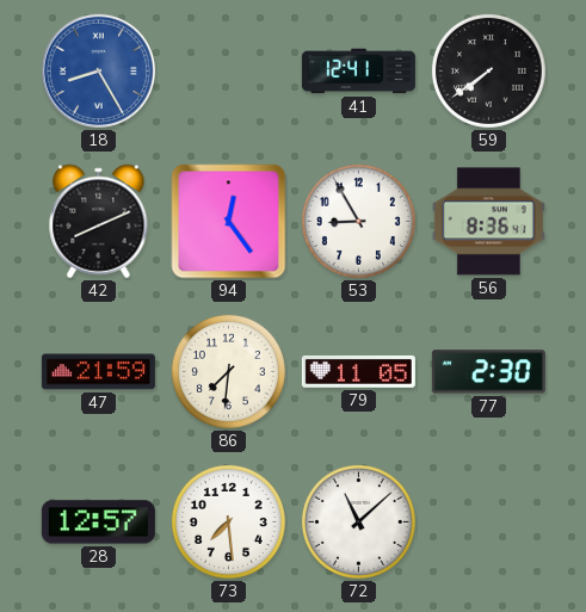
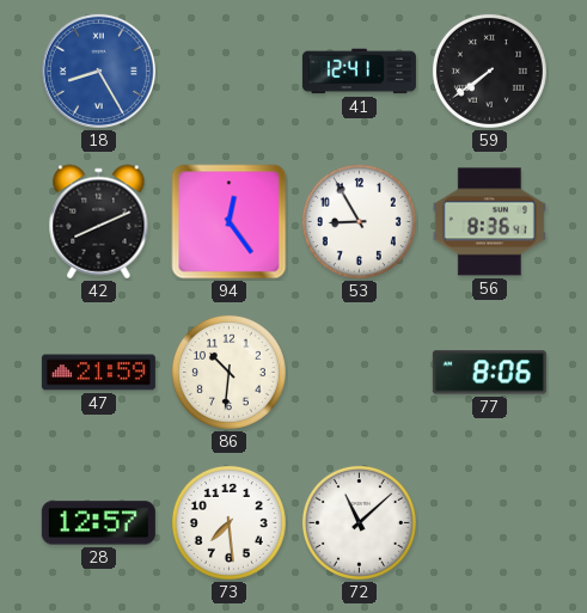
86: 7:31 -> 10:31
79: 11:05 -> none
77: 2:30 -> 8:06
